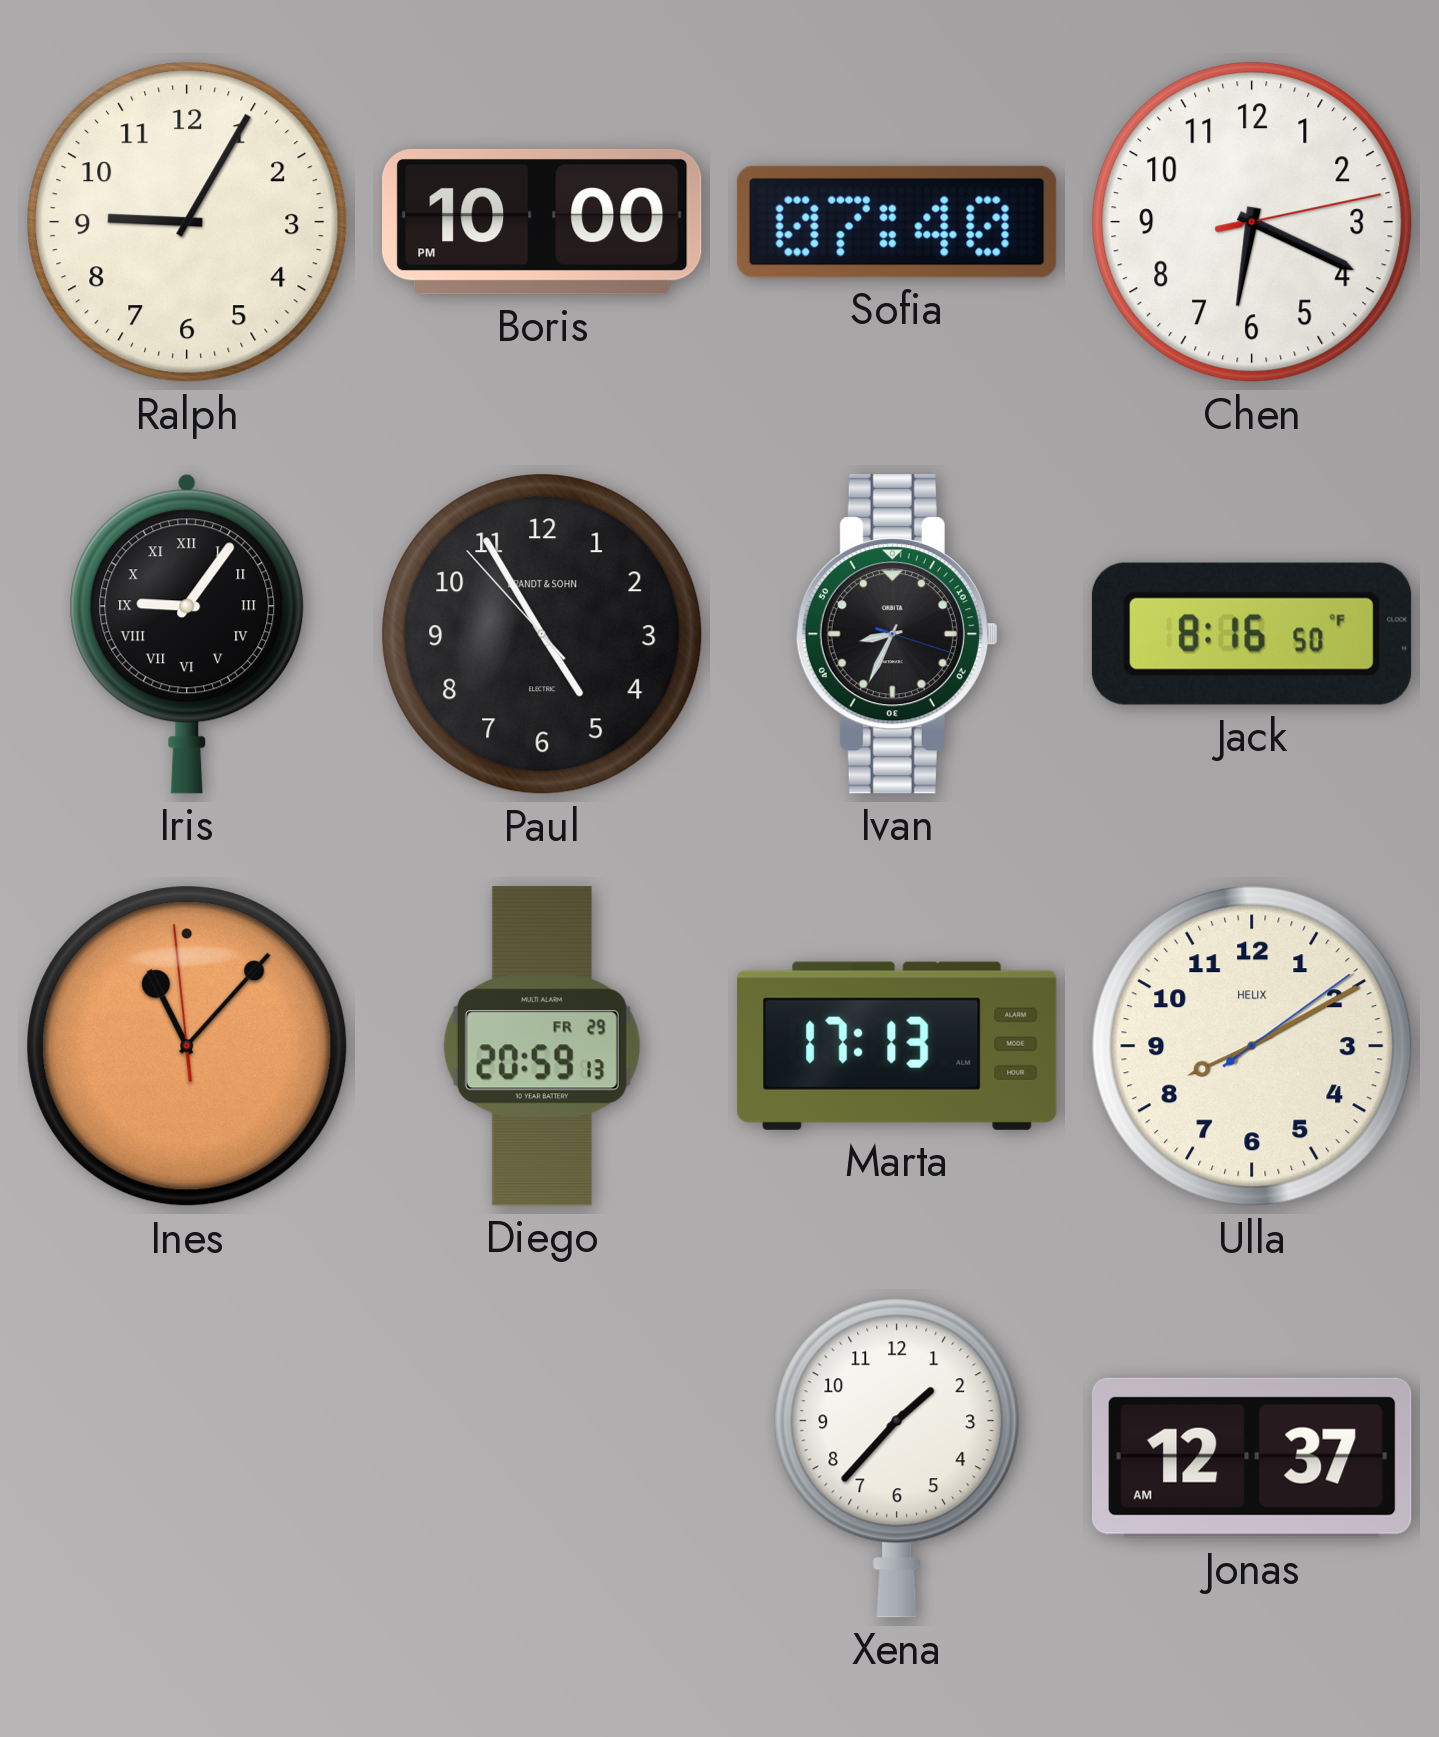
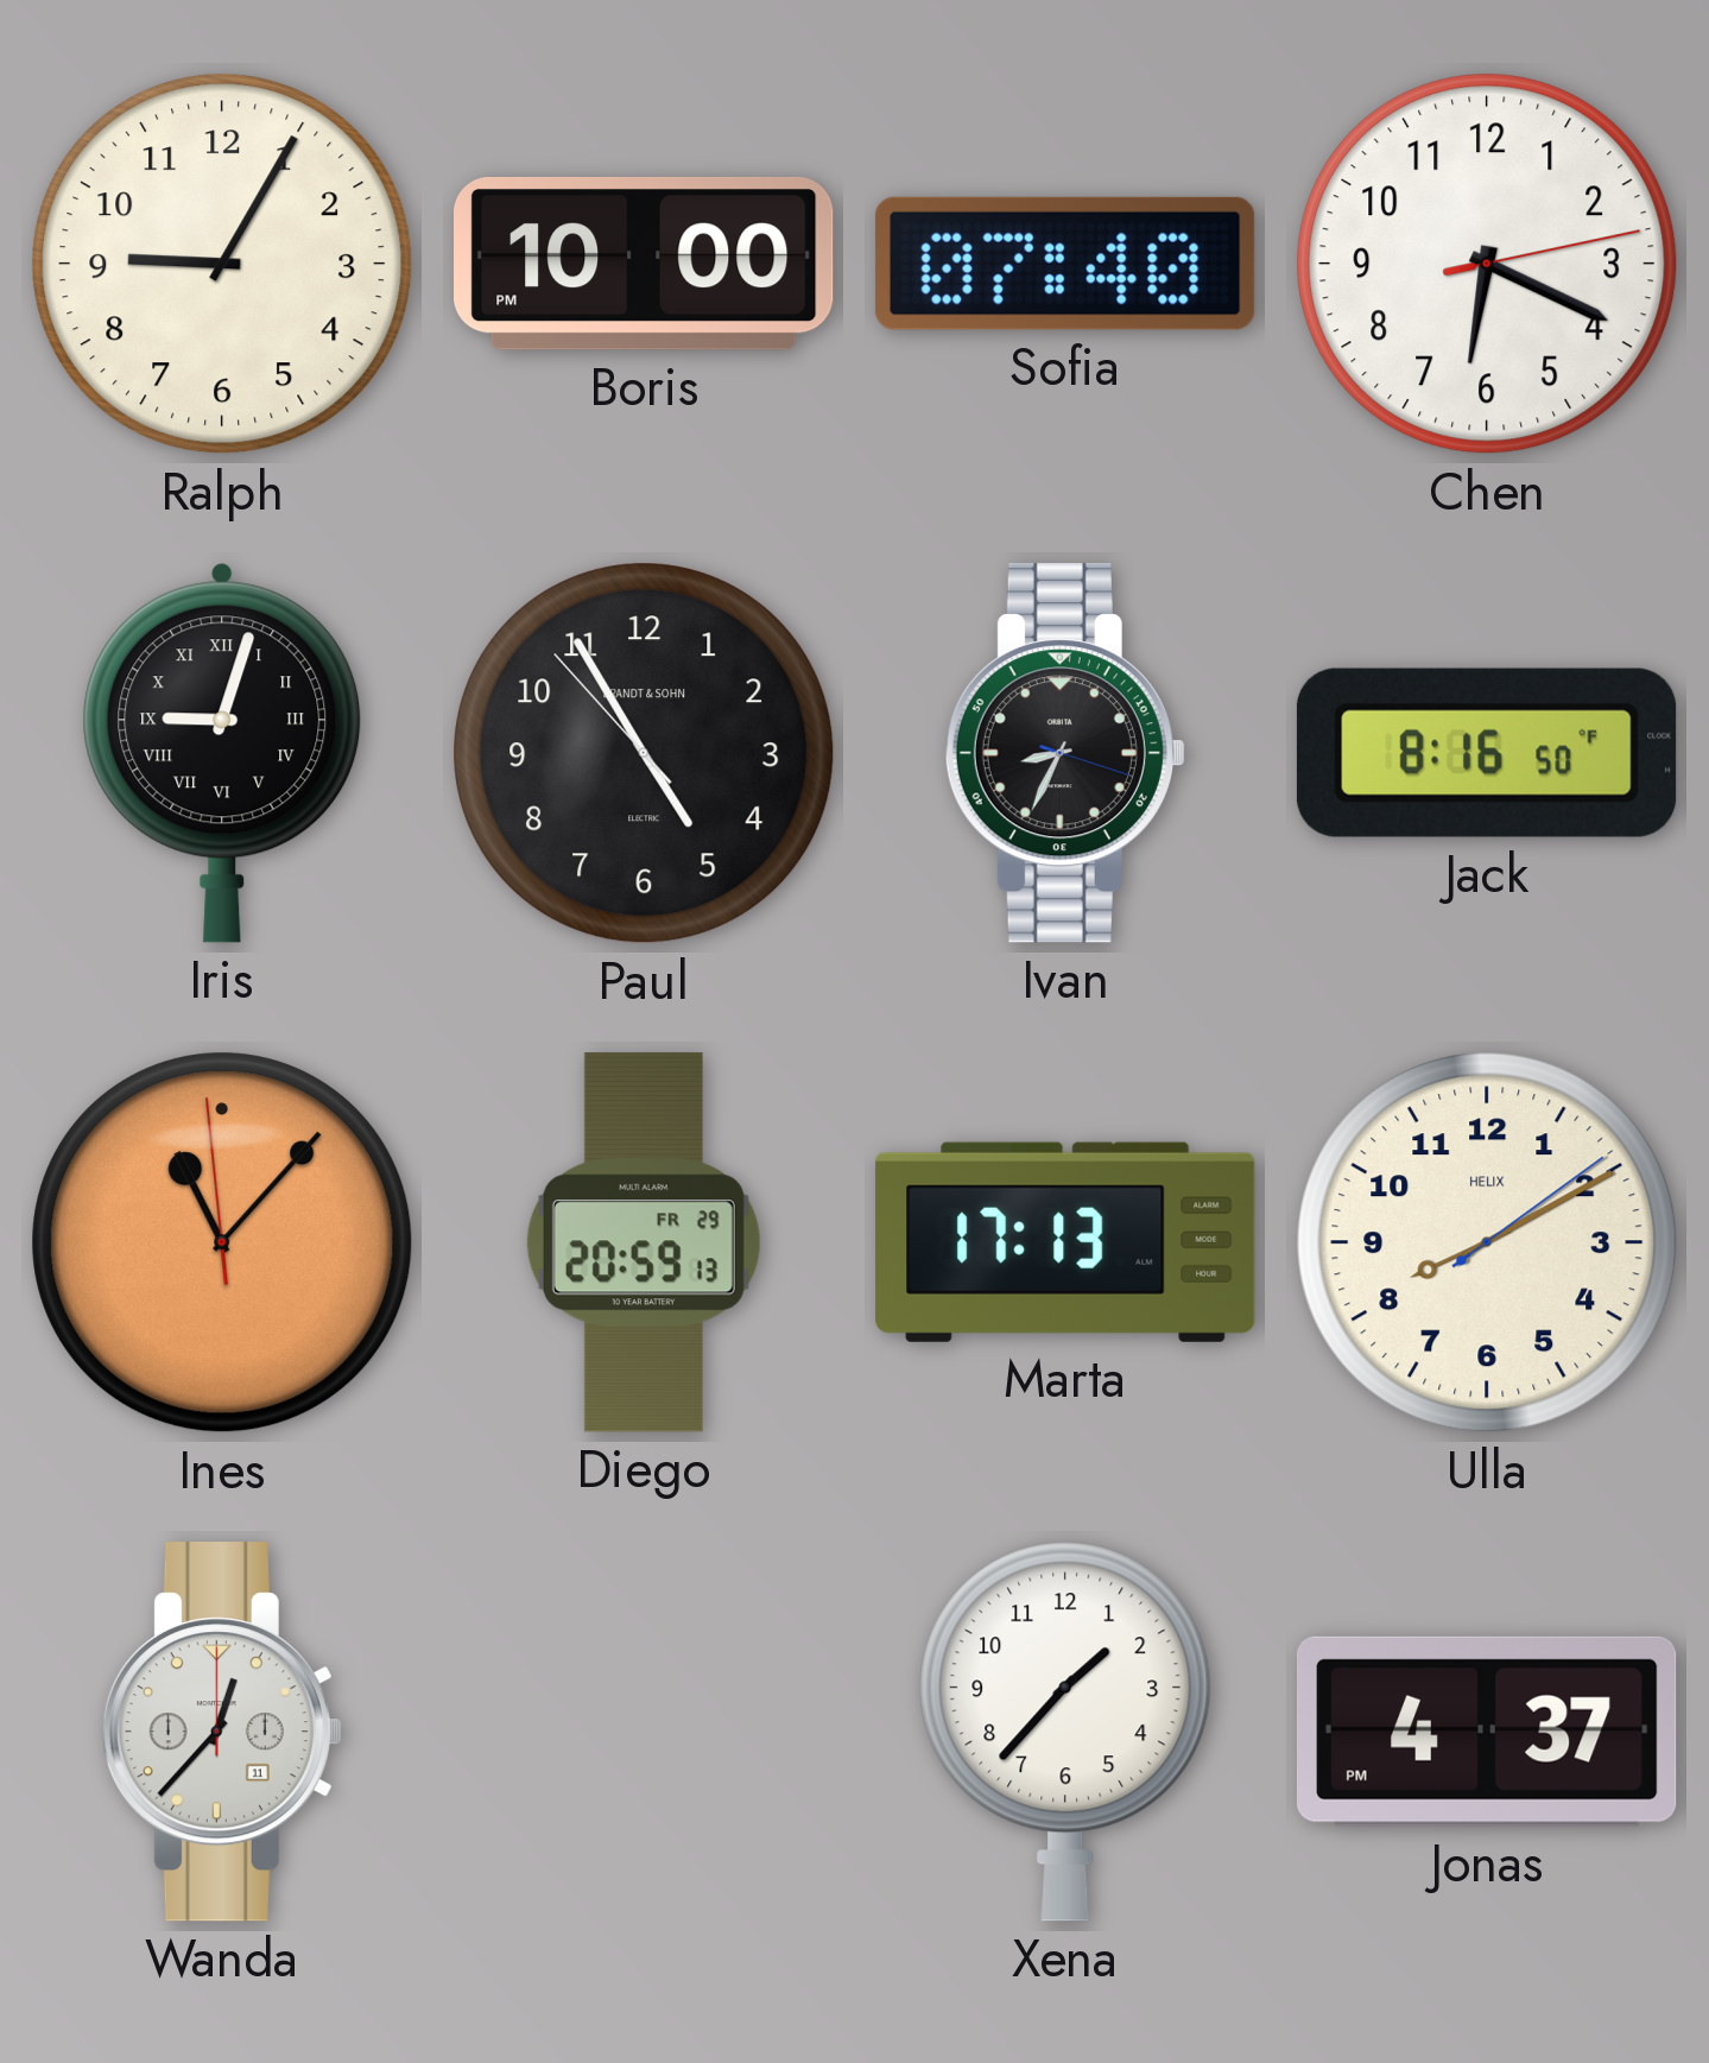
Iris: 9:06 -> 9:03
Wanda: none -> 12:37
Jonas: 12:37 -> 4:37
